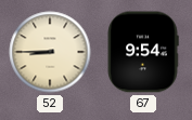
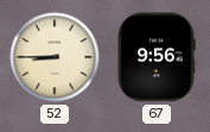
67: 9:54 -> 9:56
